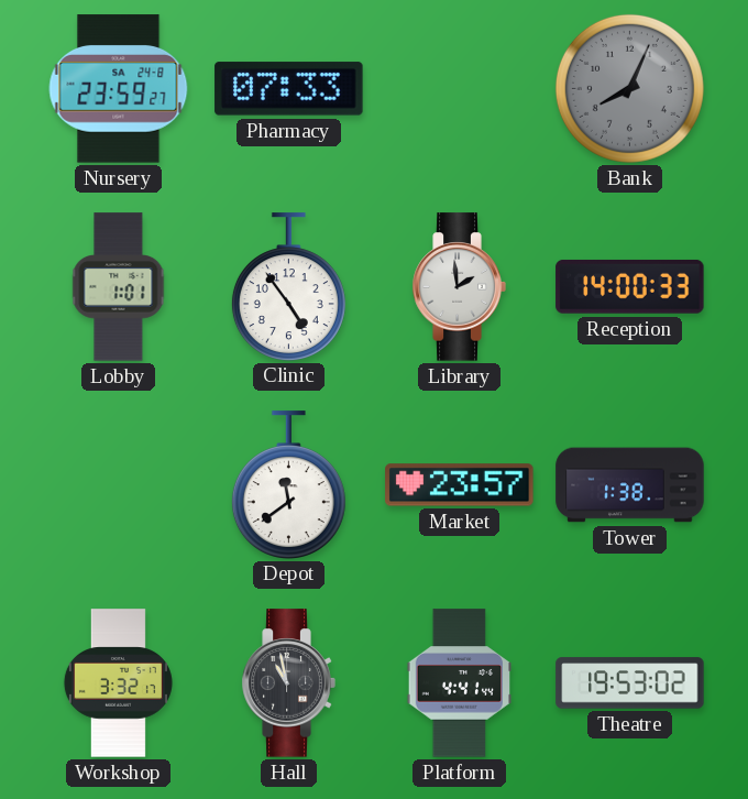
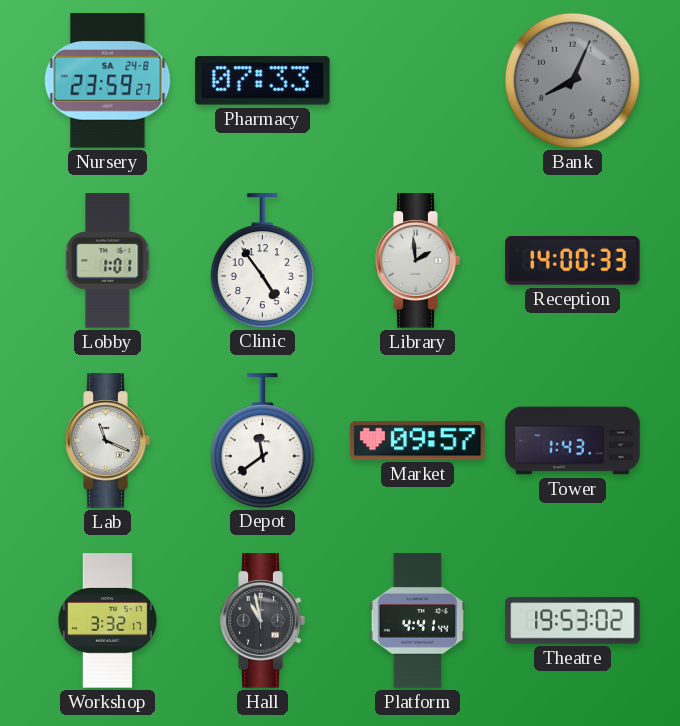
Lab: none -> 11:19
Market: 23:57 -> 09:57
Tower: 1:38 -> 1:43
